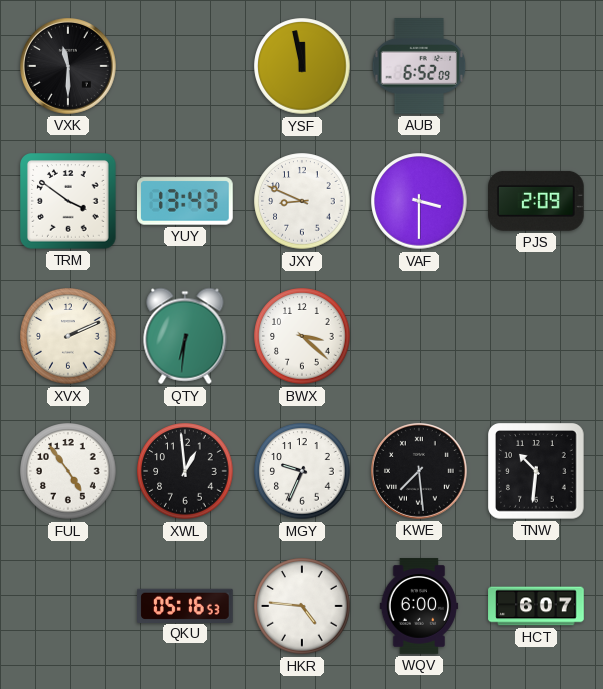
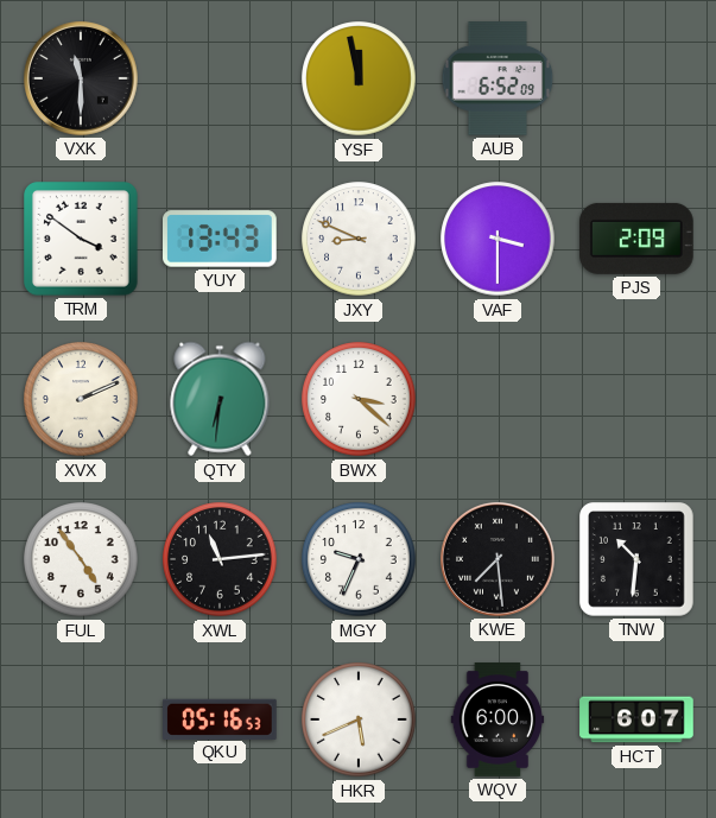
XWL: 12:59 -> 11:14
HKR: 4:46 -> 5:41
